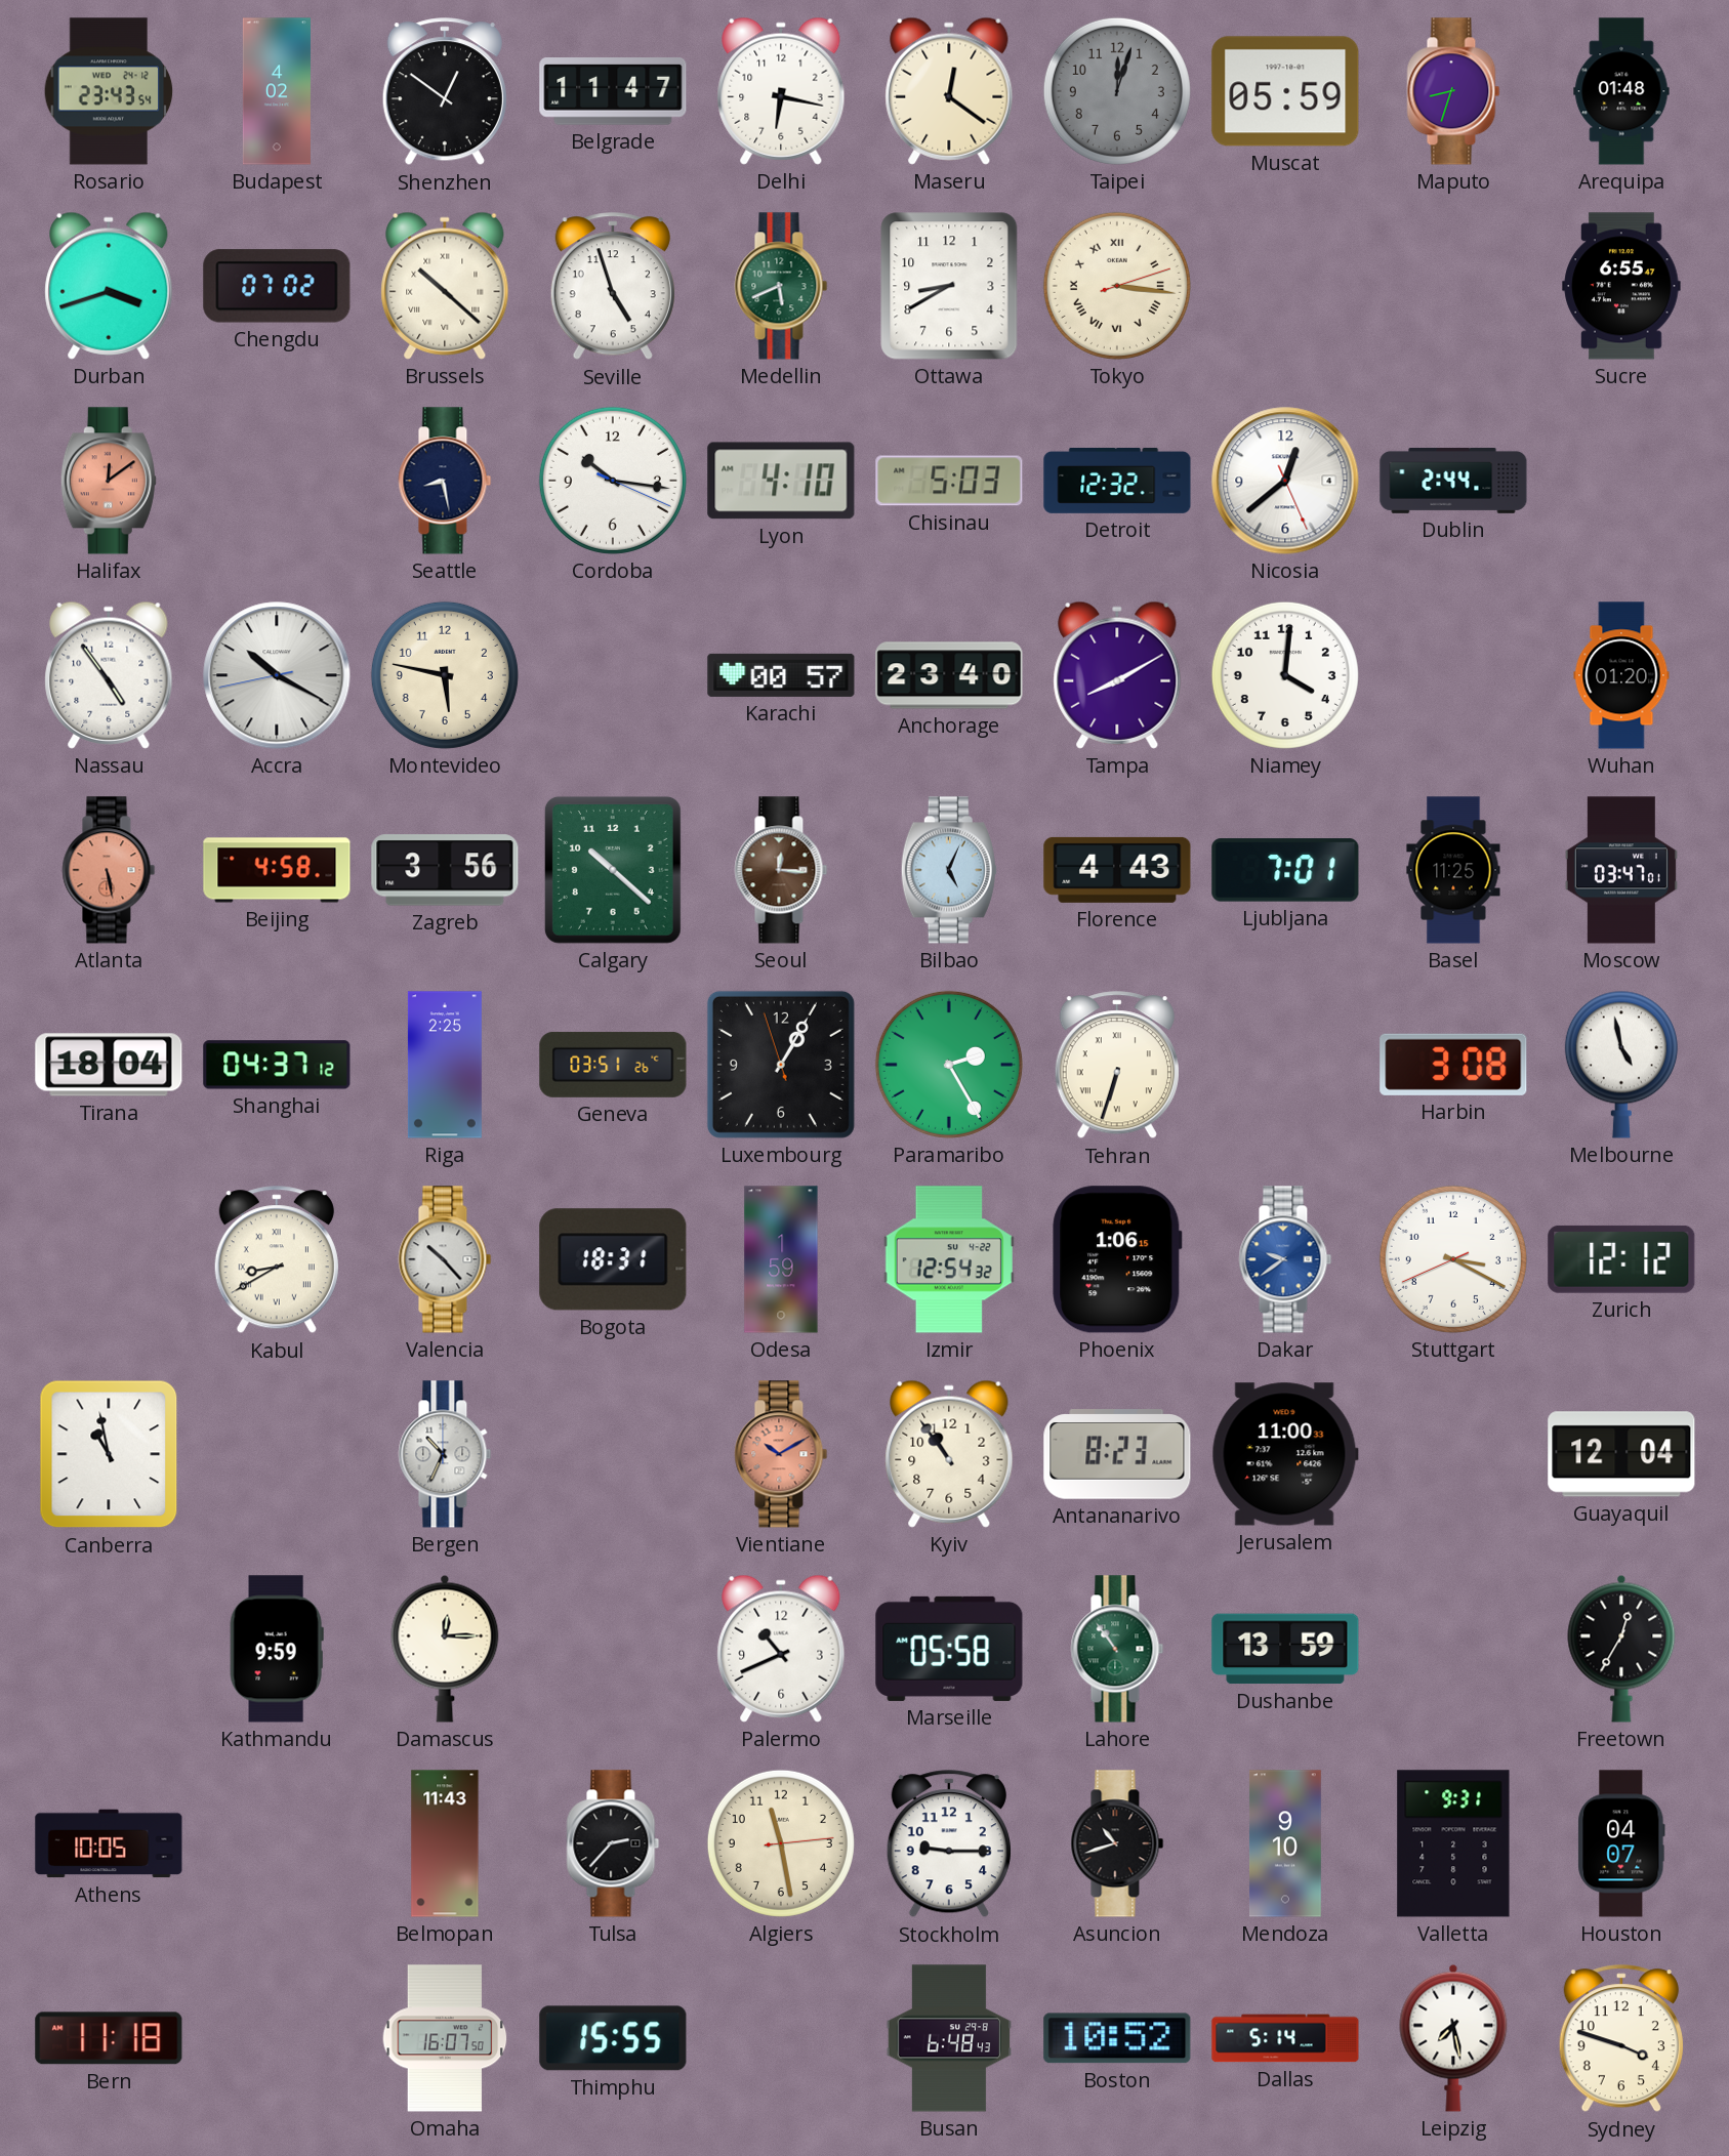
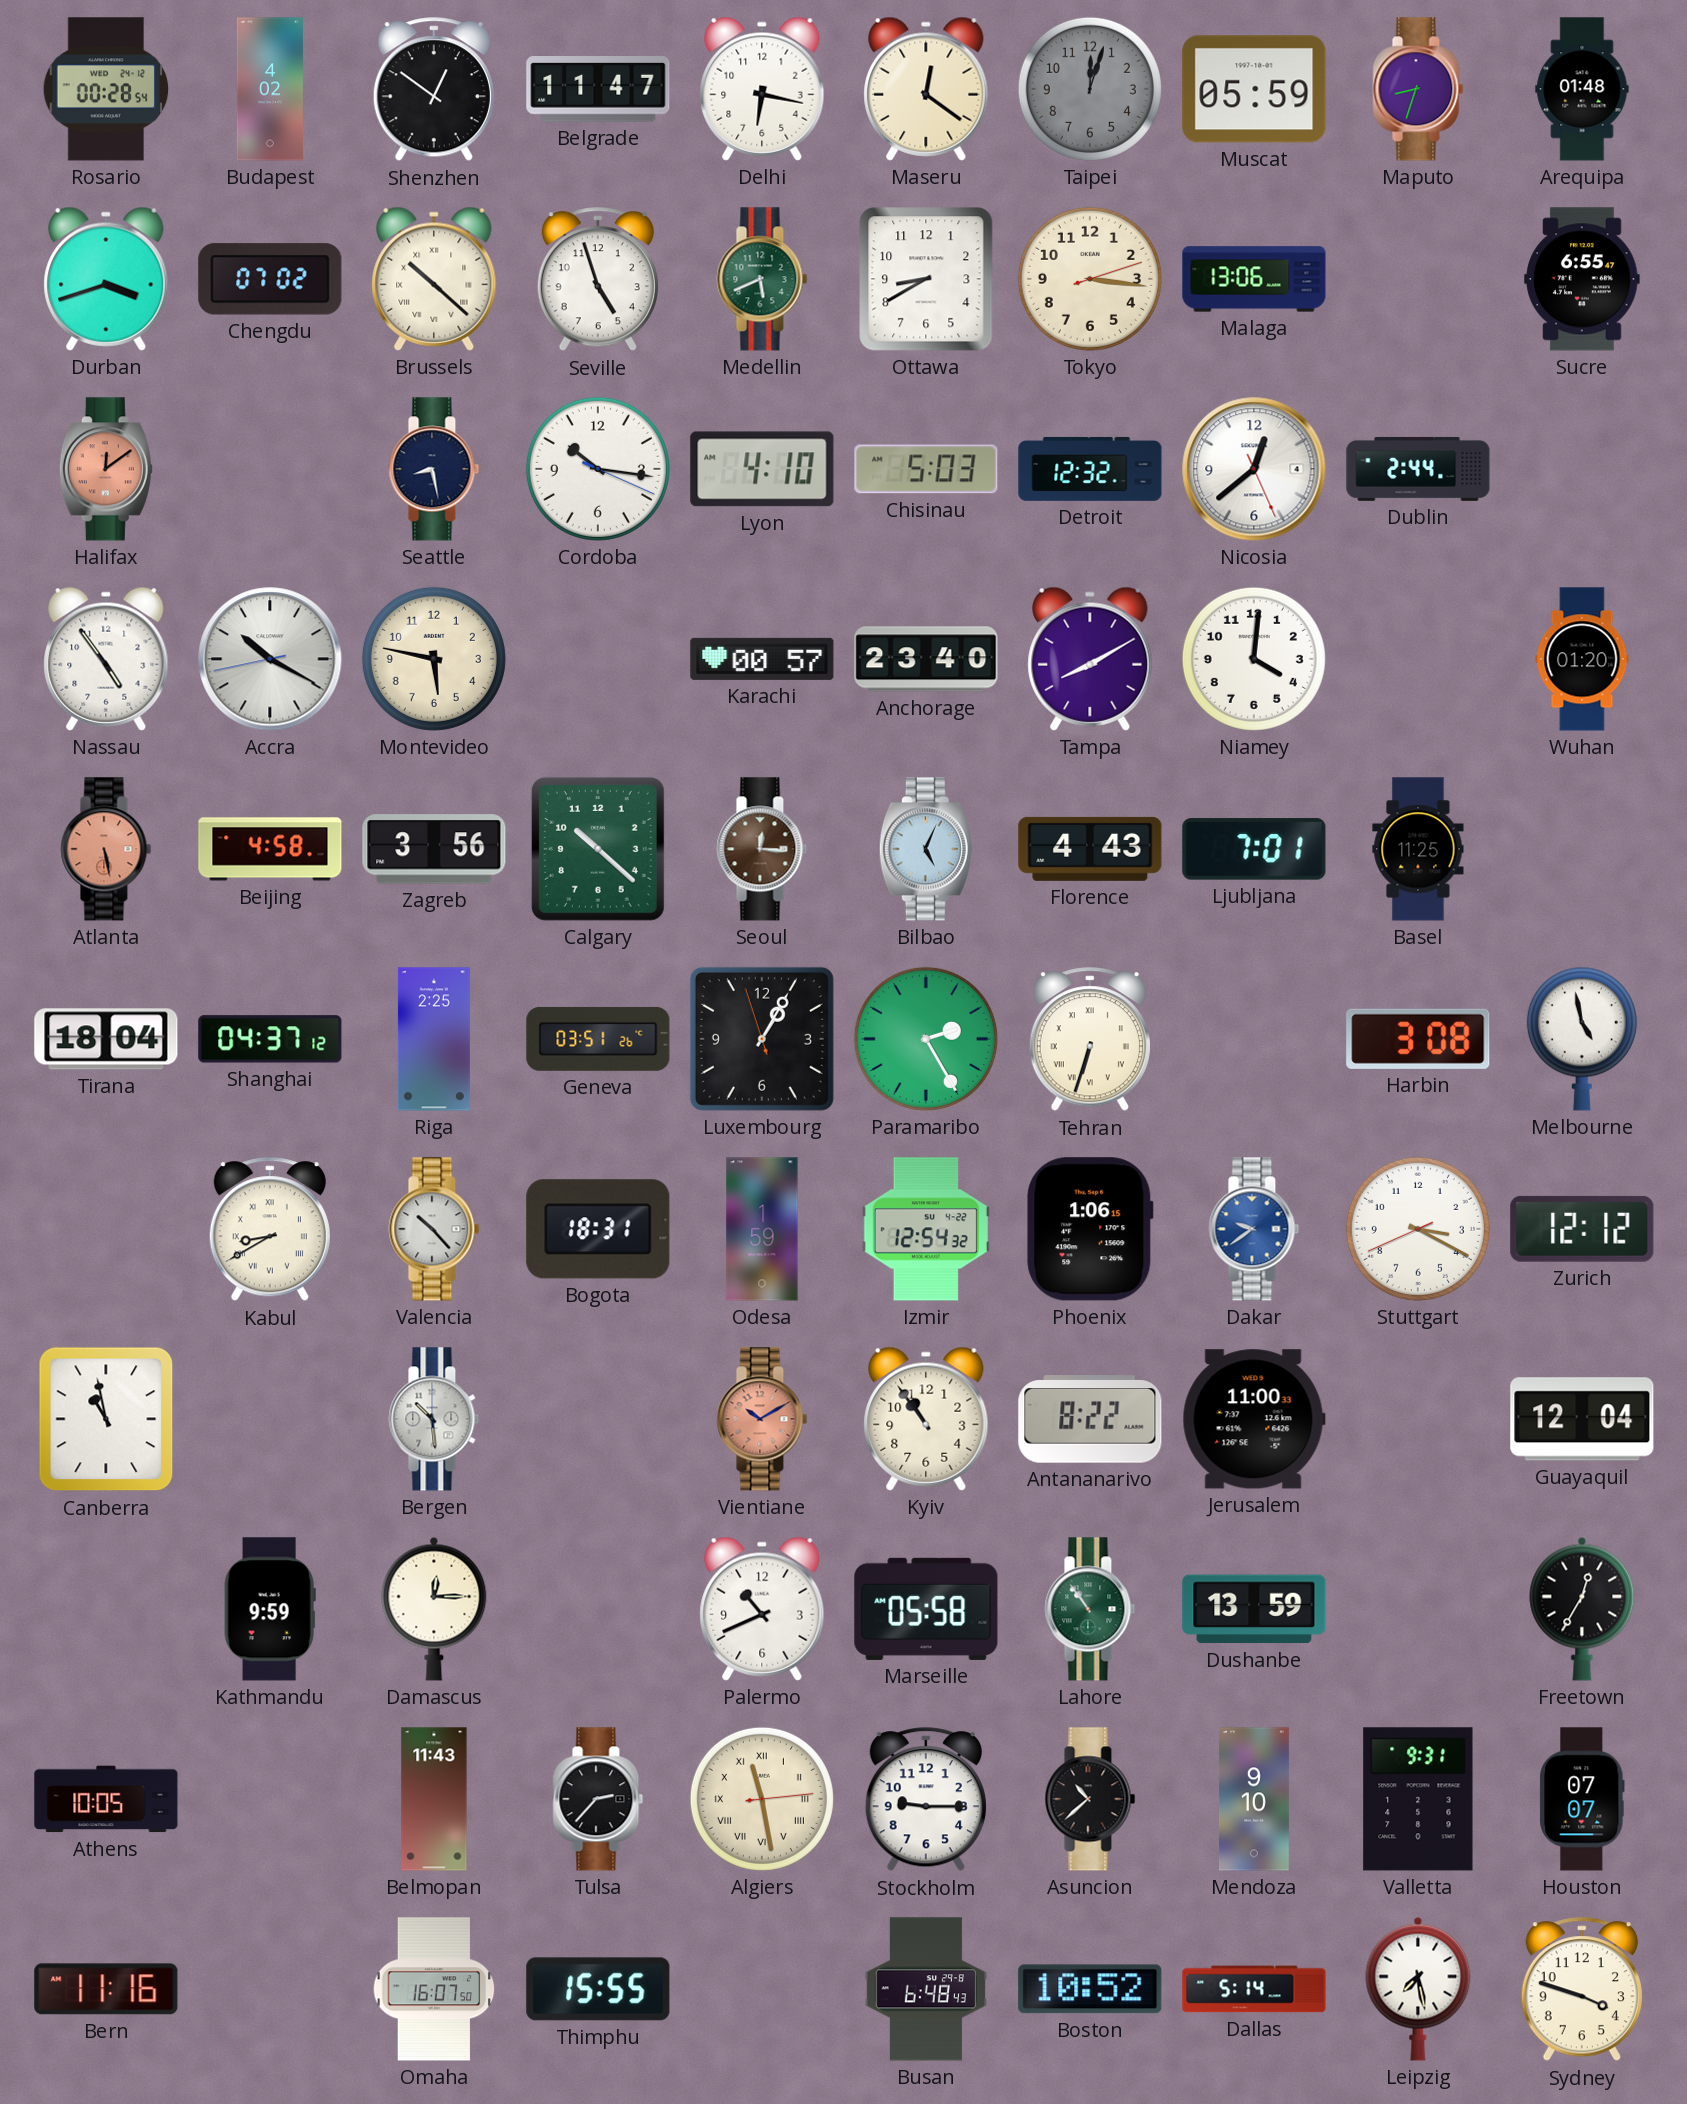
Rosario: 23:43 -> 00:28
Tokyo numerals: Roman -> Arabic
Malaga: none -> 13:06
Moscow: 03:47 -> none
Bergen: 10:34 -> 10:29
Antananarivo: 8:23 -> 8:22
Algiers numerals: Arabic -> Roman
Asuncion: 10:42 -> 10:38
Houston: 04:07 -> 07:07
Bern: 11:18 -> 11:16
